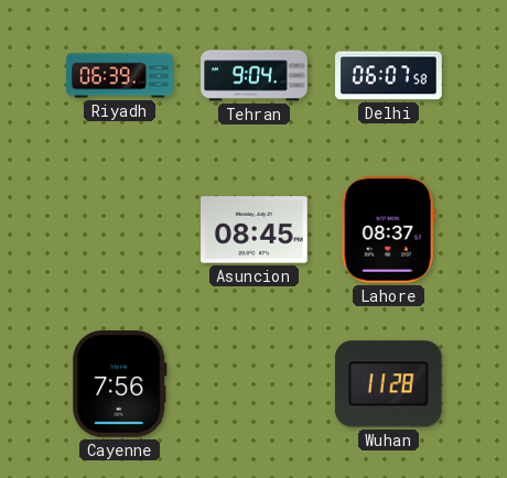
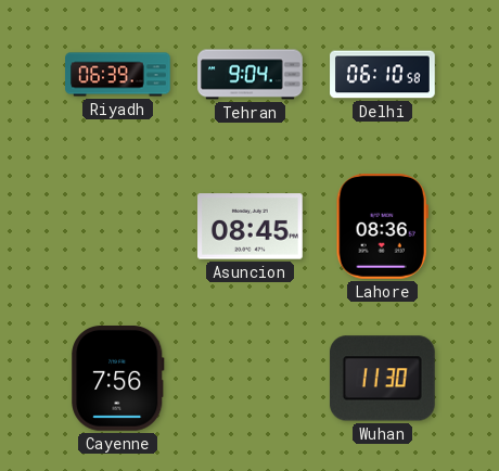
Delhi: 06:07 -> 06:10
Lahore: 08:37 -> 08:36
Wuhan: 11:28 -> 11:30
